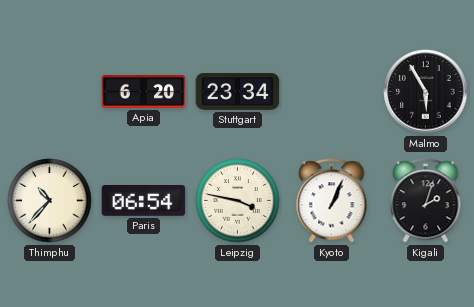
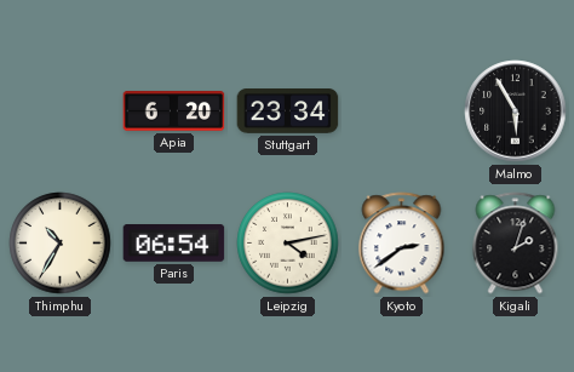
Thimphu: 10:37 -> 10:35
Leipzig: 3:47 -> 4:13
Kyoto: 1:04 -> 2:39
